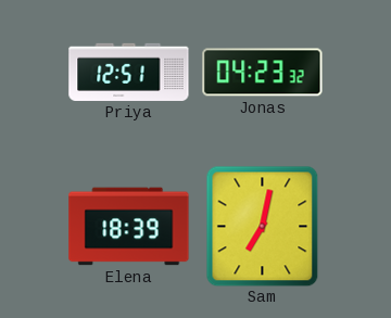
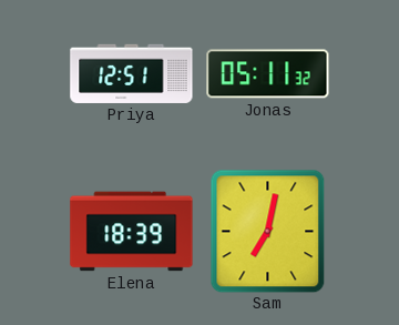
Jonas: 04:23 -> 05:11
